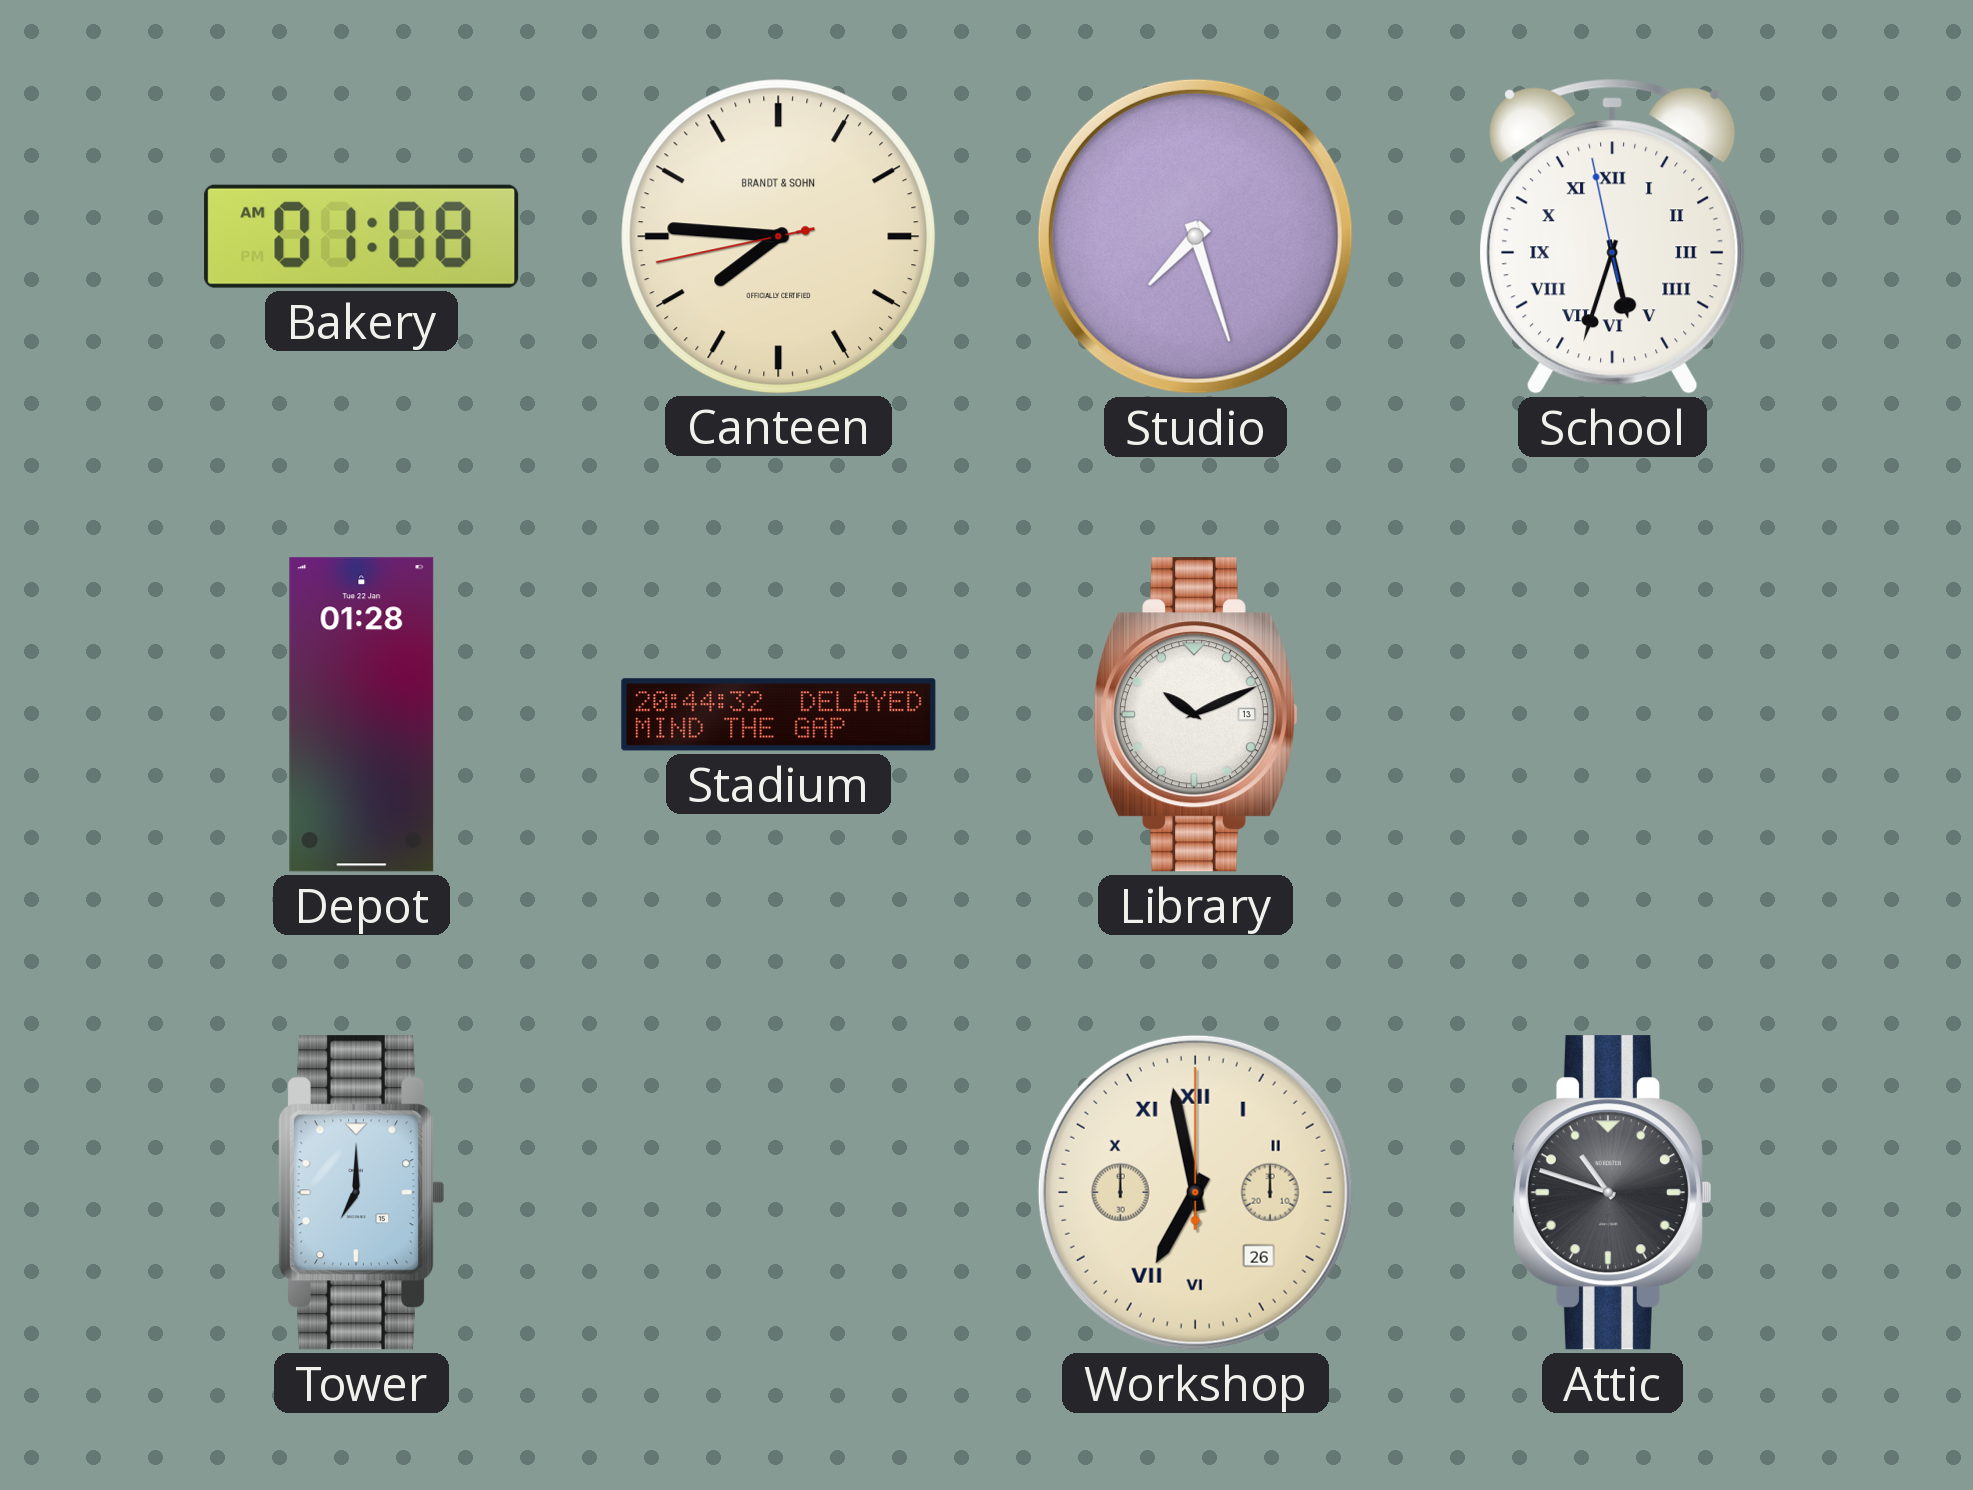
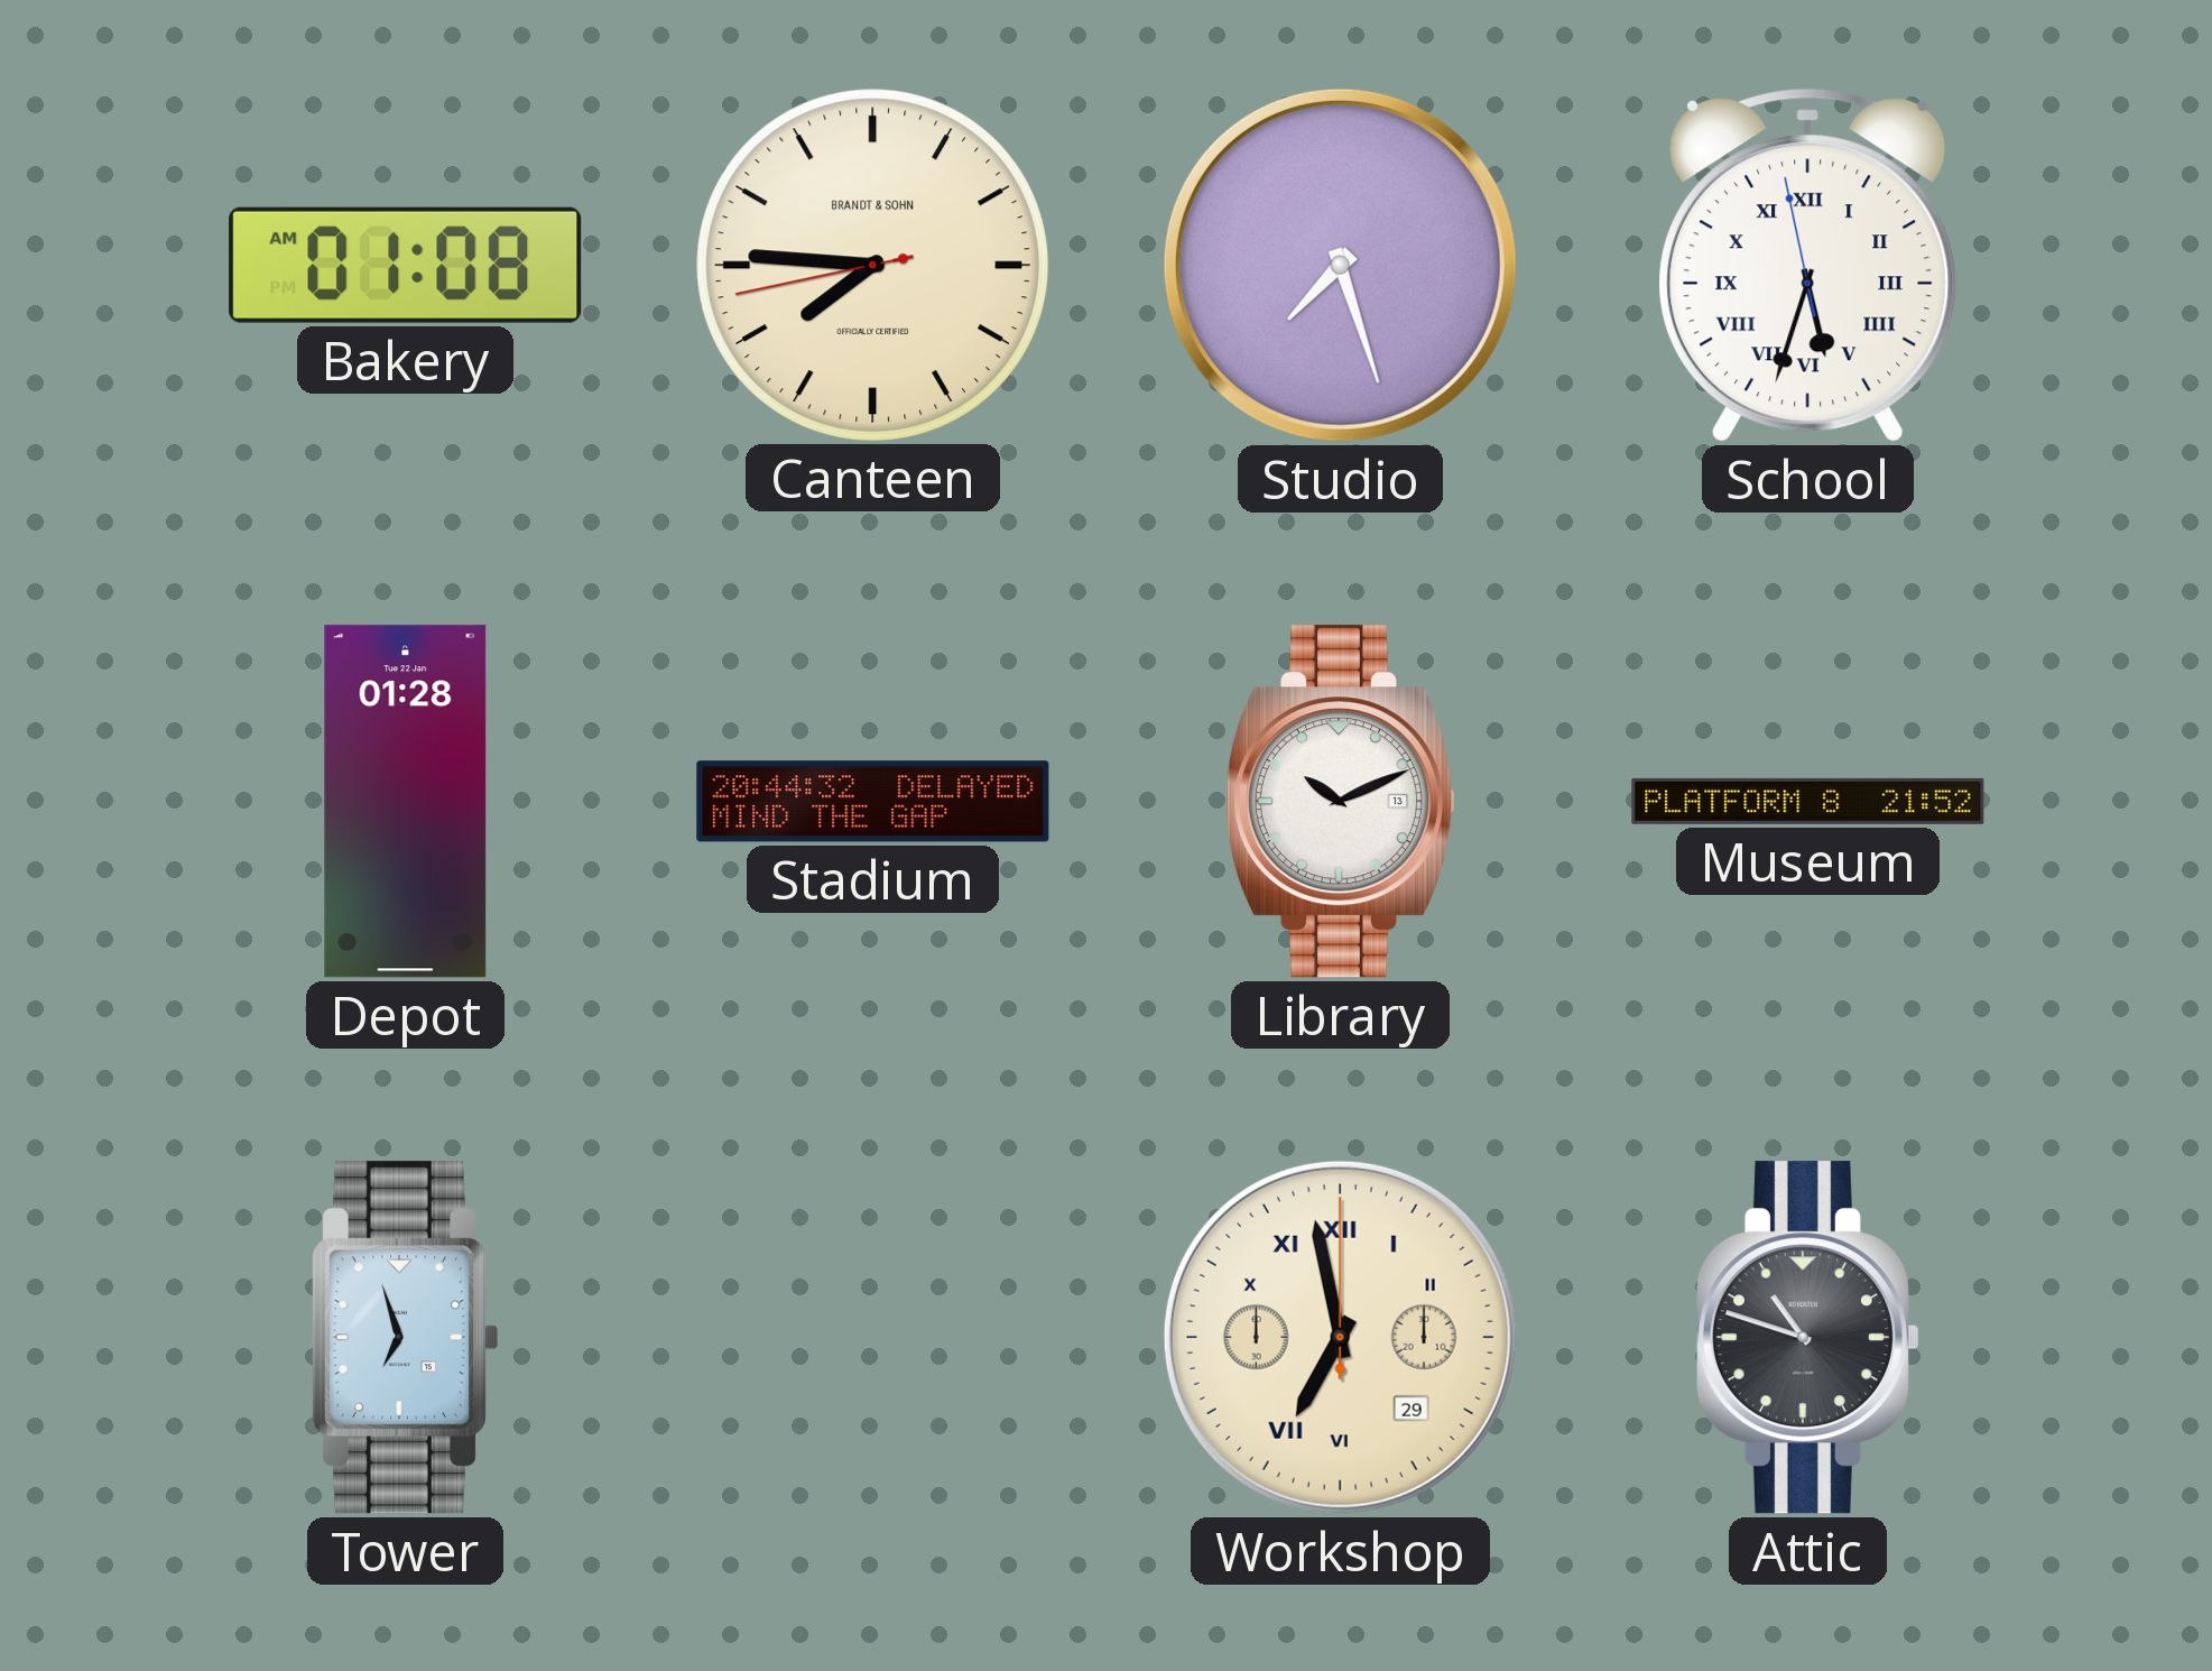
Museum: none -> 21:52
Tower: 7:00 -> 6:57
Workshop date: 26 -> 29
